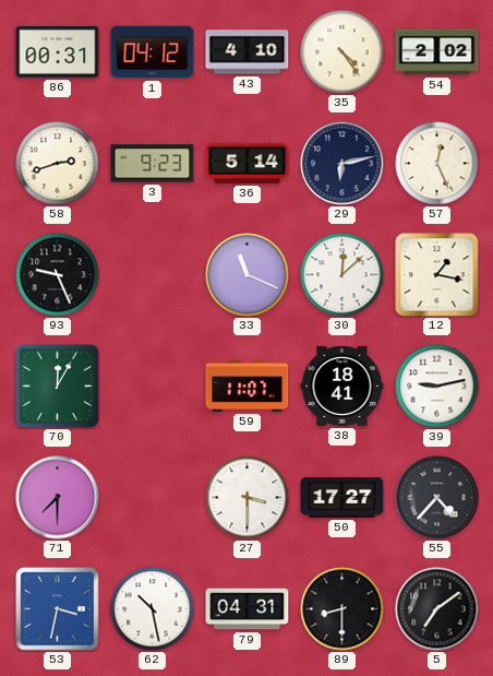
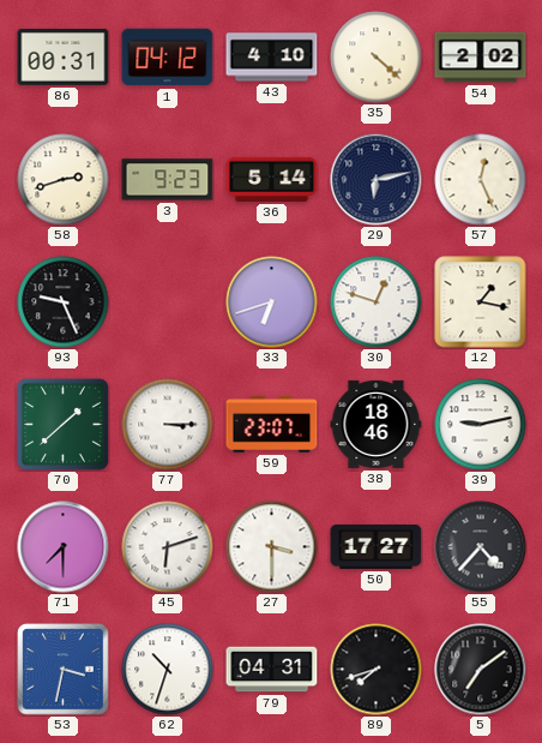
35: 4:24 -> 4:22
33: 11:19 -> 6:42
30: 12:08 -> 12:48
70: 12:05 -> 1:38
77: none -> 3:15
59: 11:07 -> 23:07
38: 18:41 -> 18:46
45: none -> 6:12
62: 10:28 -> 10:33
89: 8:30 -> 7:42
